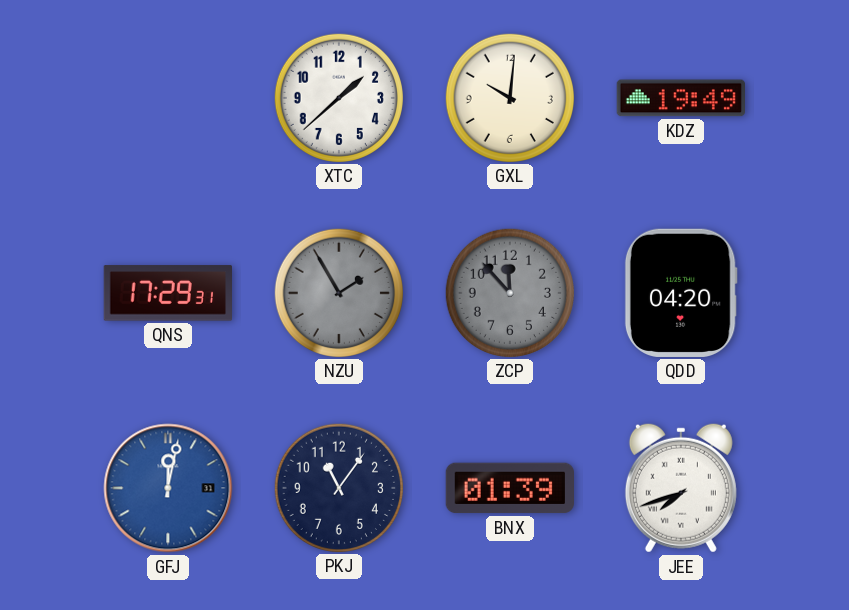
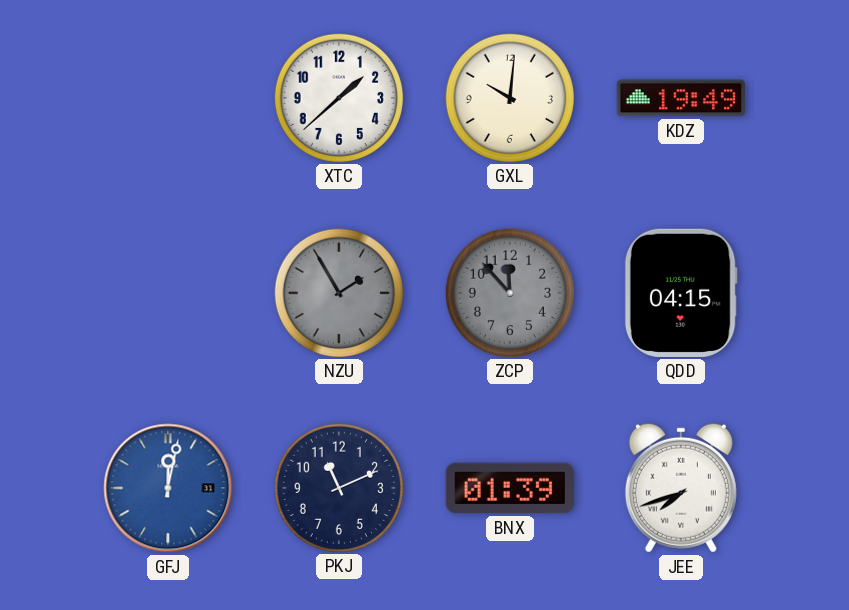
QNS: 17:29 -> none
QDD: 04:20 -> 04:15
PKJ: 11:06 -> 11:11
